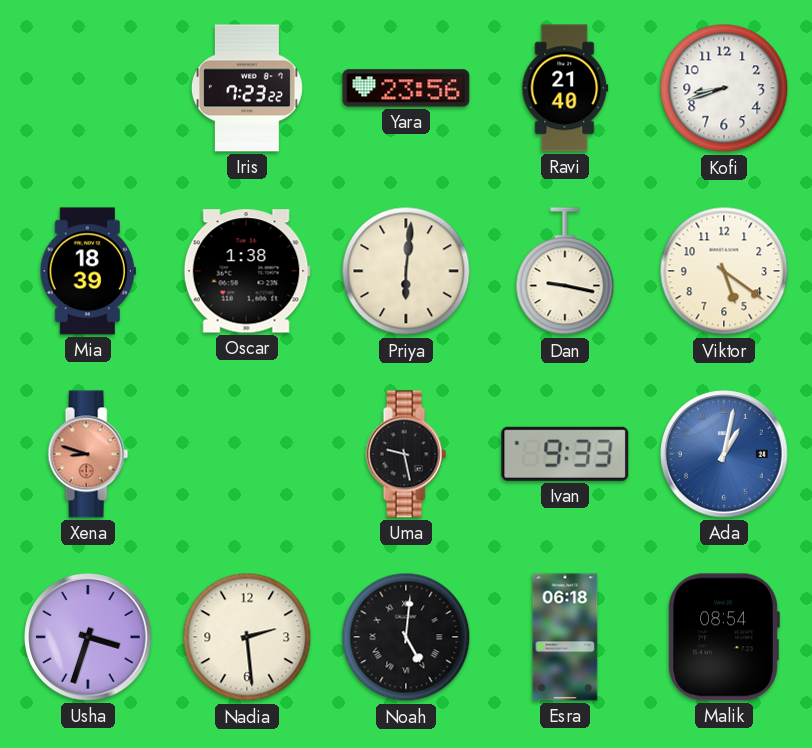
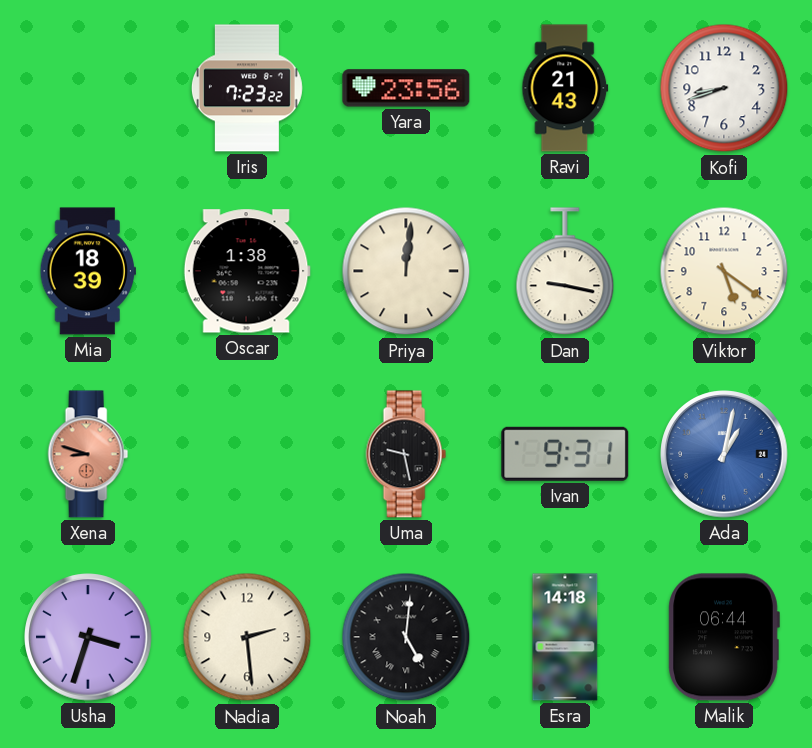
Ravi: 21:40 -> 21:43
Priya: 6:01 -> 12:01
Ivan: 9:33 -> 9:31
Esra: 06:18 -> 14:18
Malik: 08:54 -> 06:44
